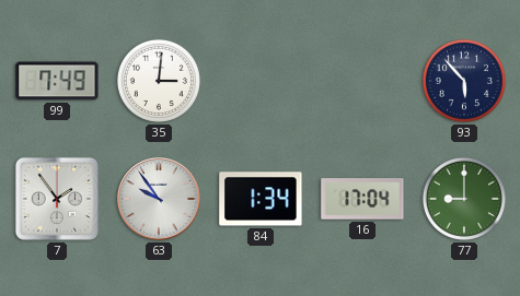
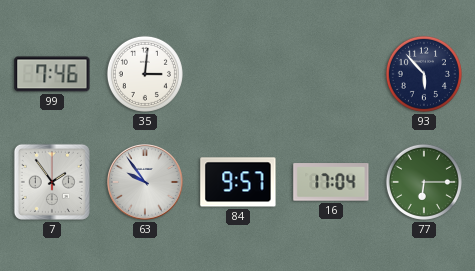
99: 7:49 -> 7:46
84: 1:34 -> 9:57
77: 9:00 -> 6:15
